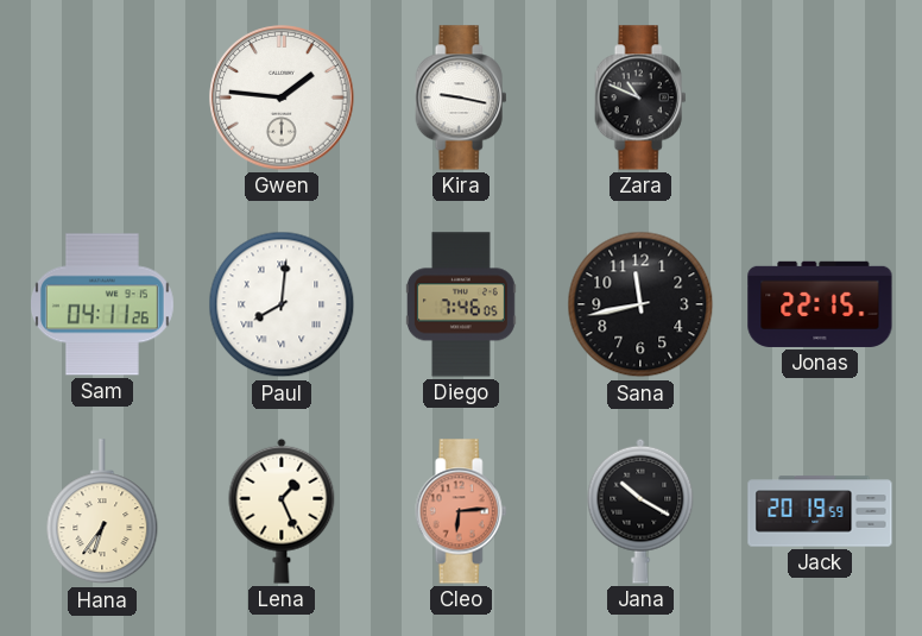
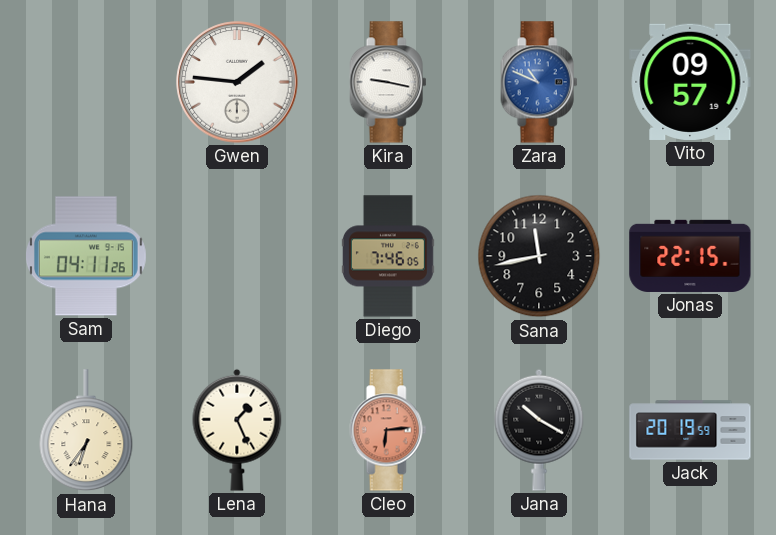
Zara dial: black -> blue
Vito: none -> 09:57
Paul: 8:01 -> none
